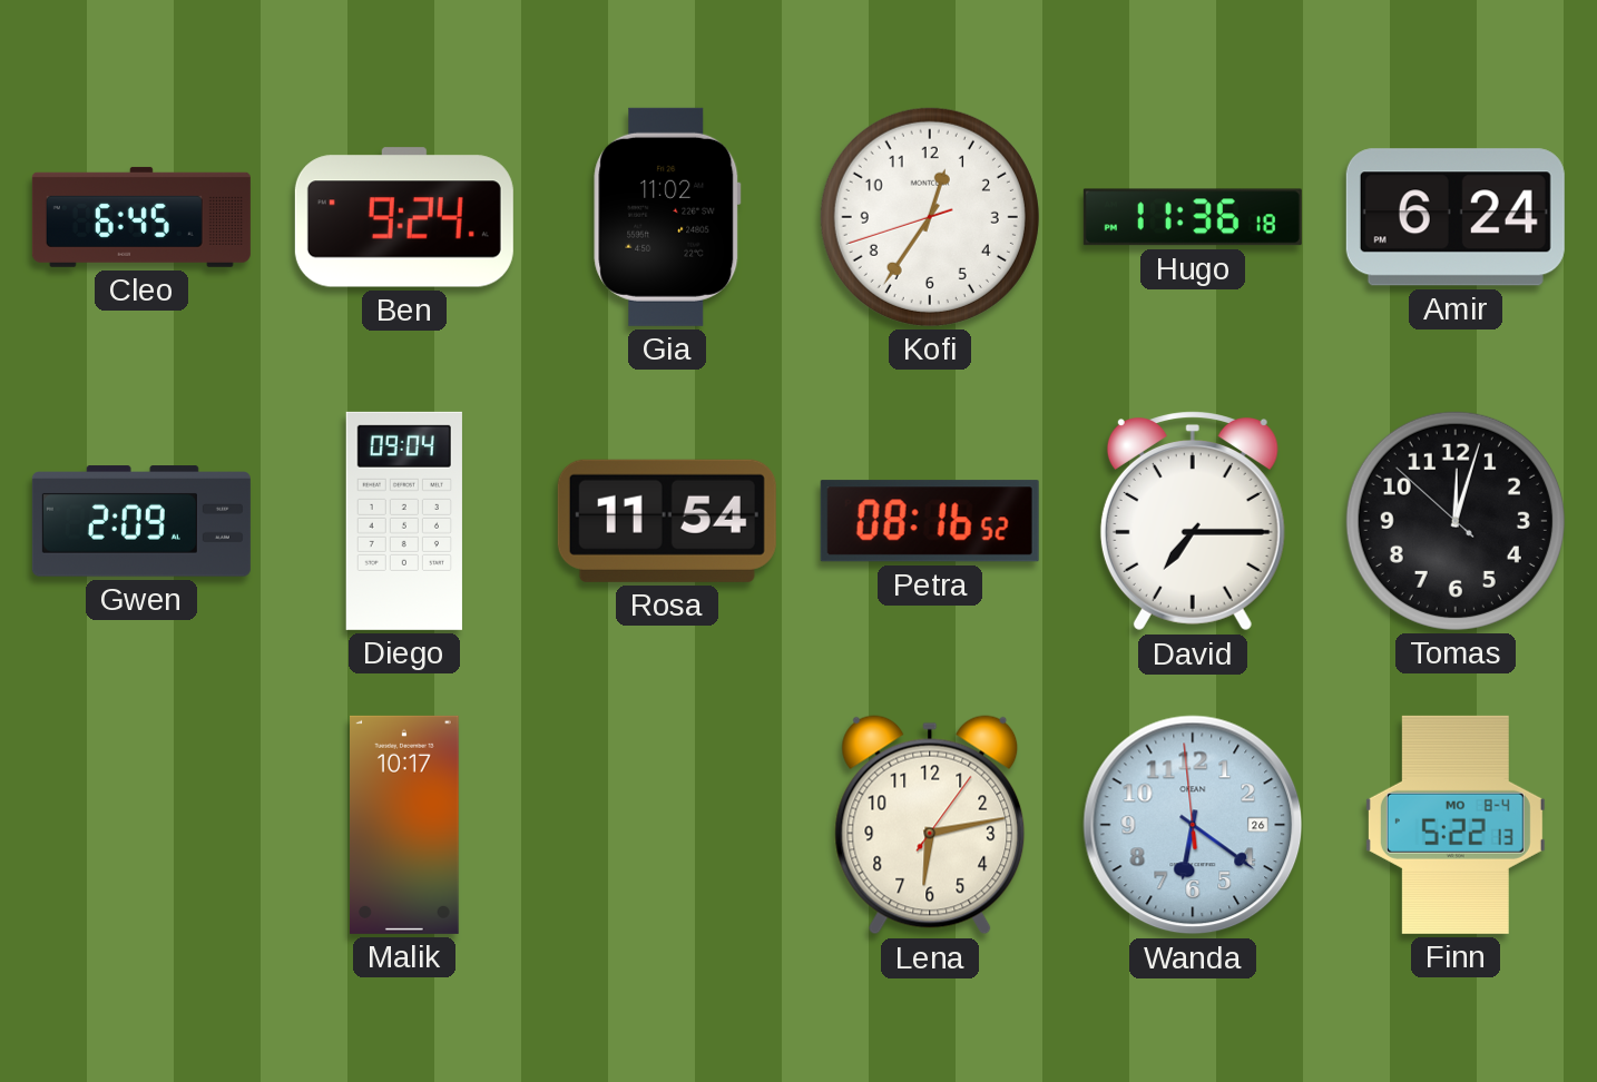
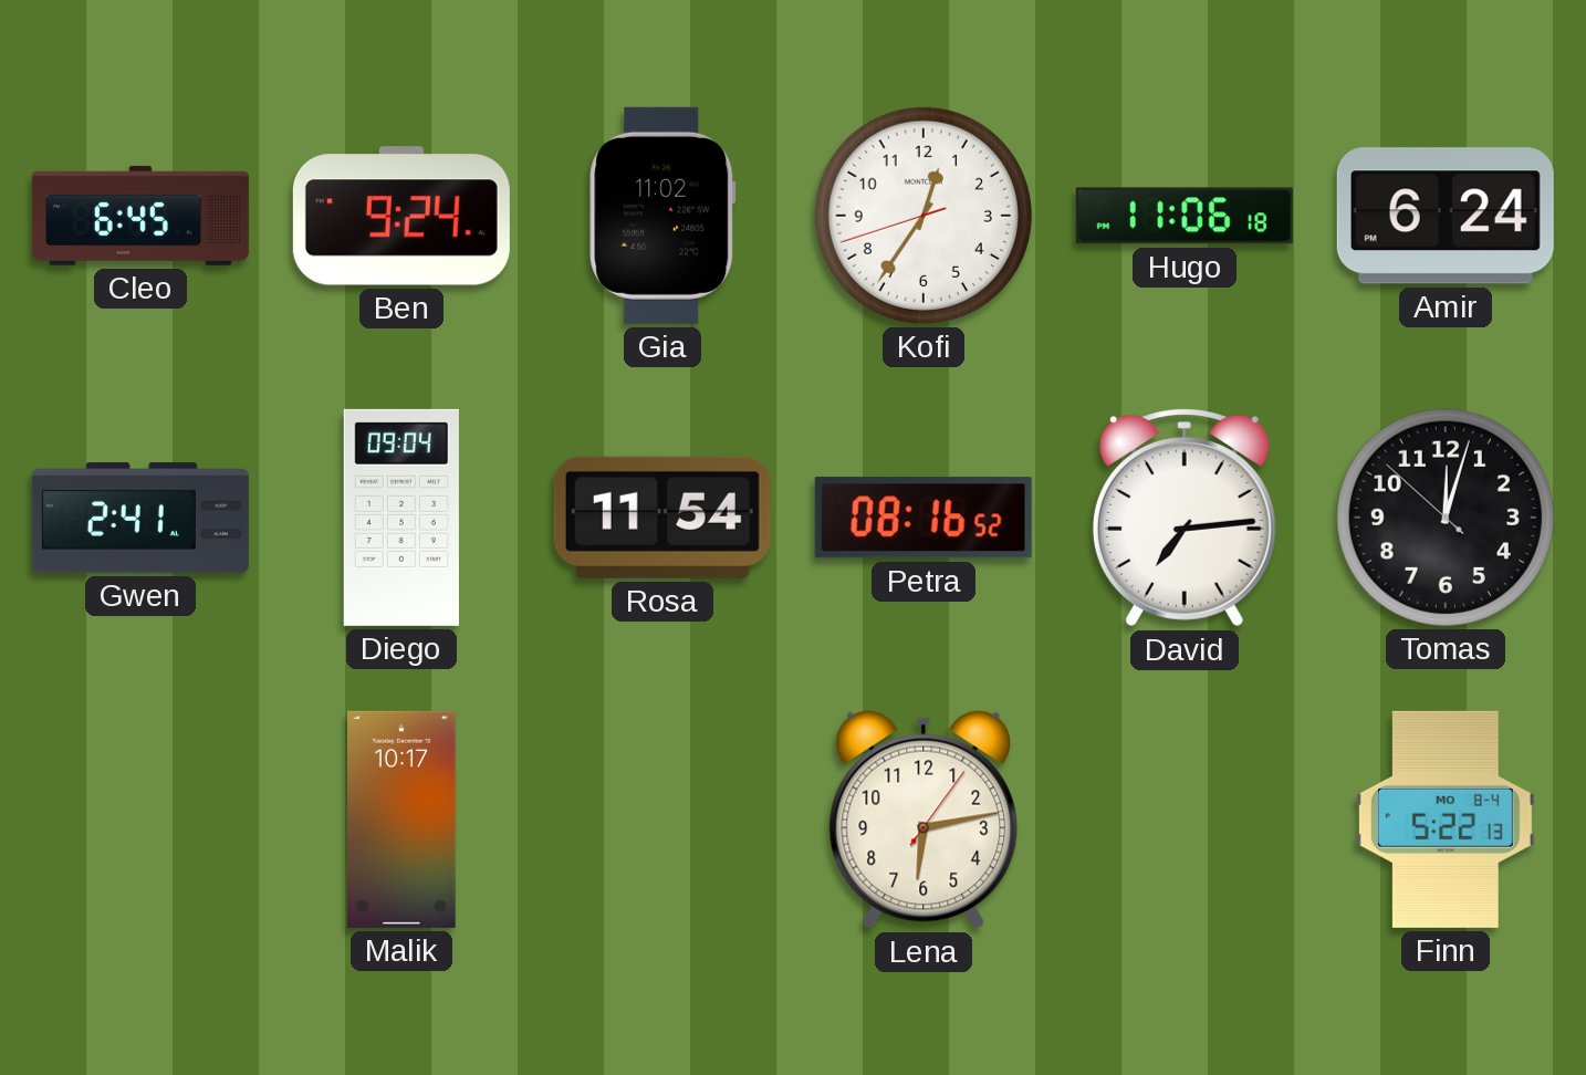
Hugo: 11:36 -> 11:06
Gwen: 2:09 -> 2:41
David: 7:15 -> 7:14
Wanda: 6:20 -> none
